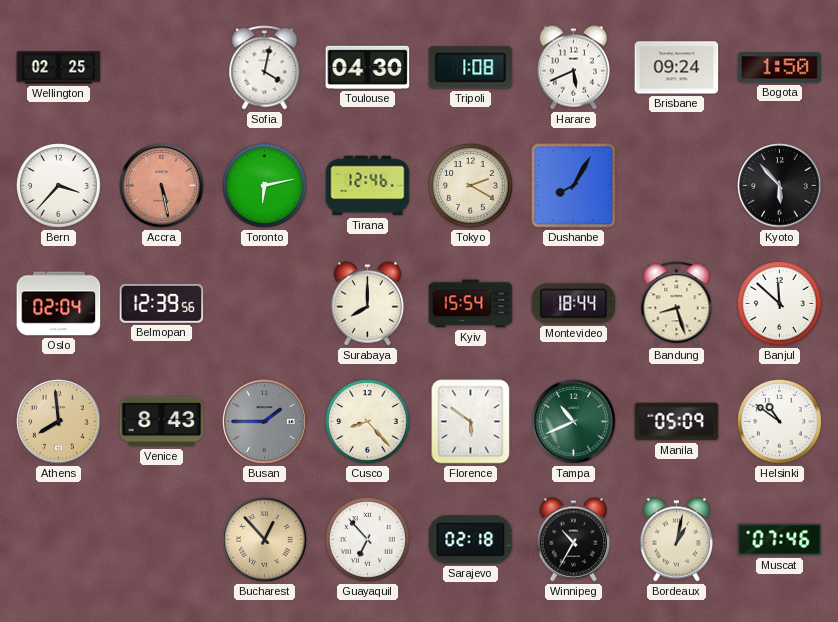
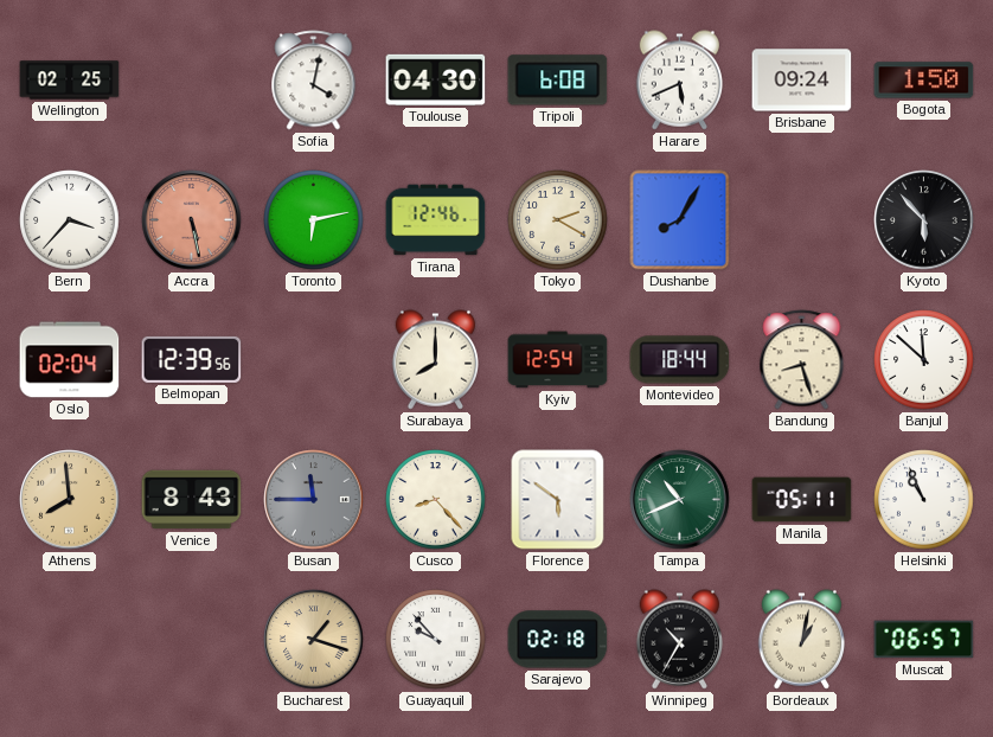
Tripoli: 1:08 -> 6:08
Kyiv: 15:54 -> 12:54
Busan: 1:45 -> 11:45
Manila: 05:09 -> 05:11
Helsinki: 10:51 -> 10:56
Bucharest: 12:53 -> 1:18
Guayaquil: 6:53 -> 9:53
Muscat: 07:46 -> 06:57
